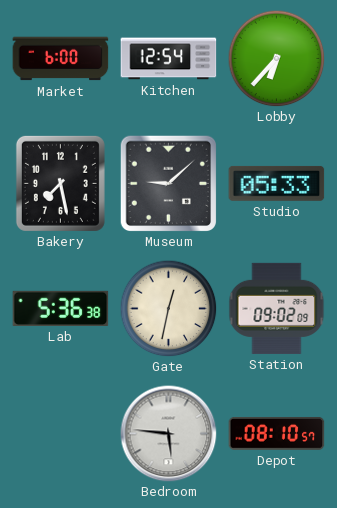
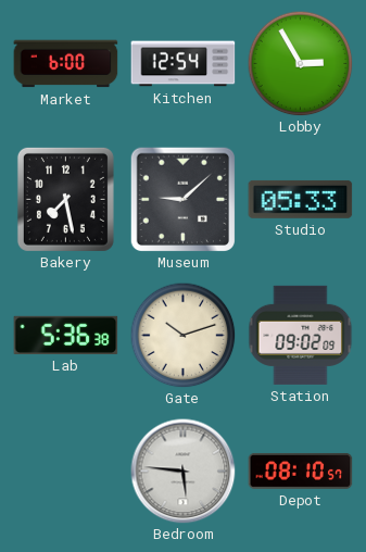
Lobby: 6:37 -> 2:55
Gate: 12:32 -> 10:12
